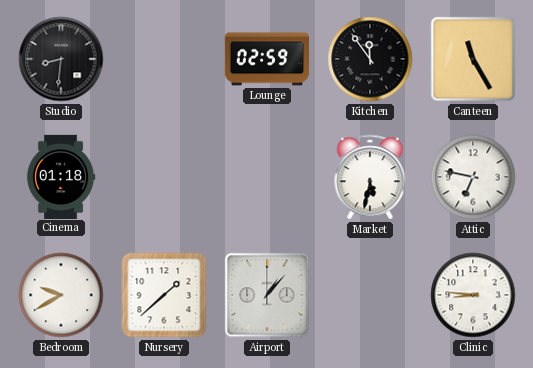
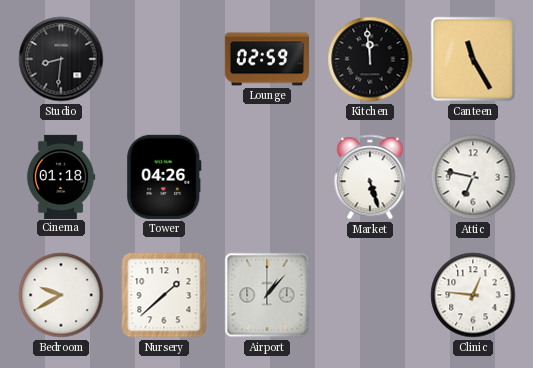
Kitchen: 11:54 -> 11:59
Tower: none -> 04:26
Market: 5:32 -> 5:27
Clinic: 8:46 -> 12:46
